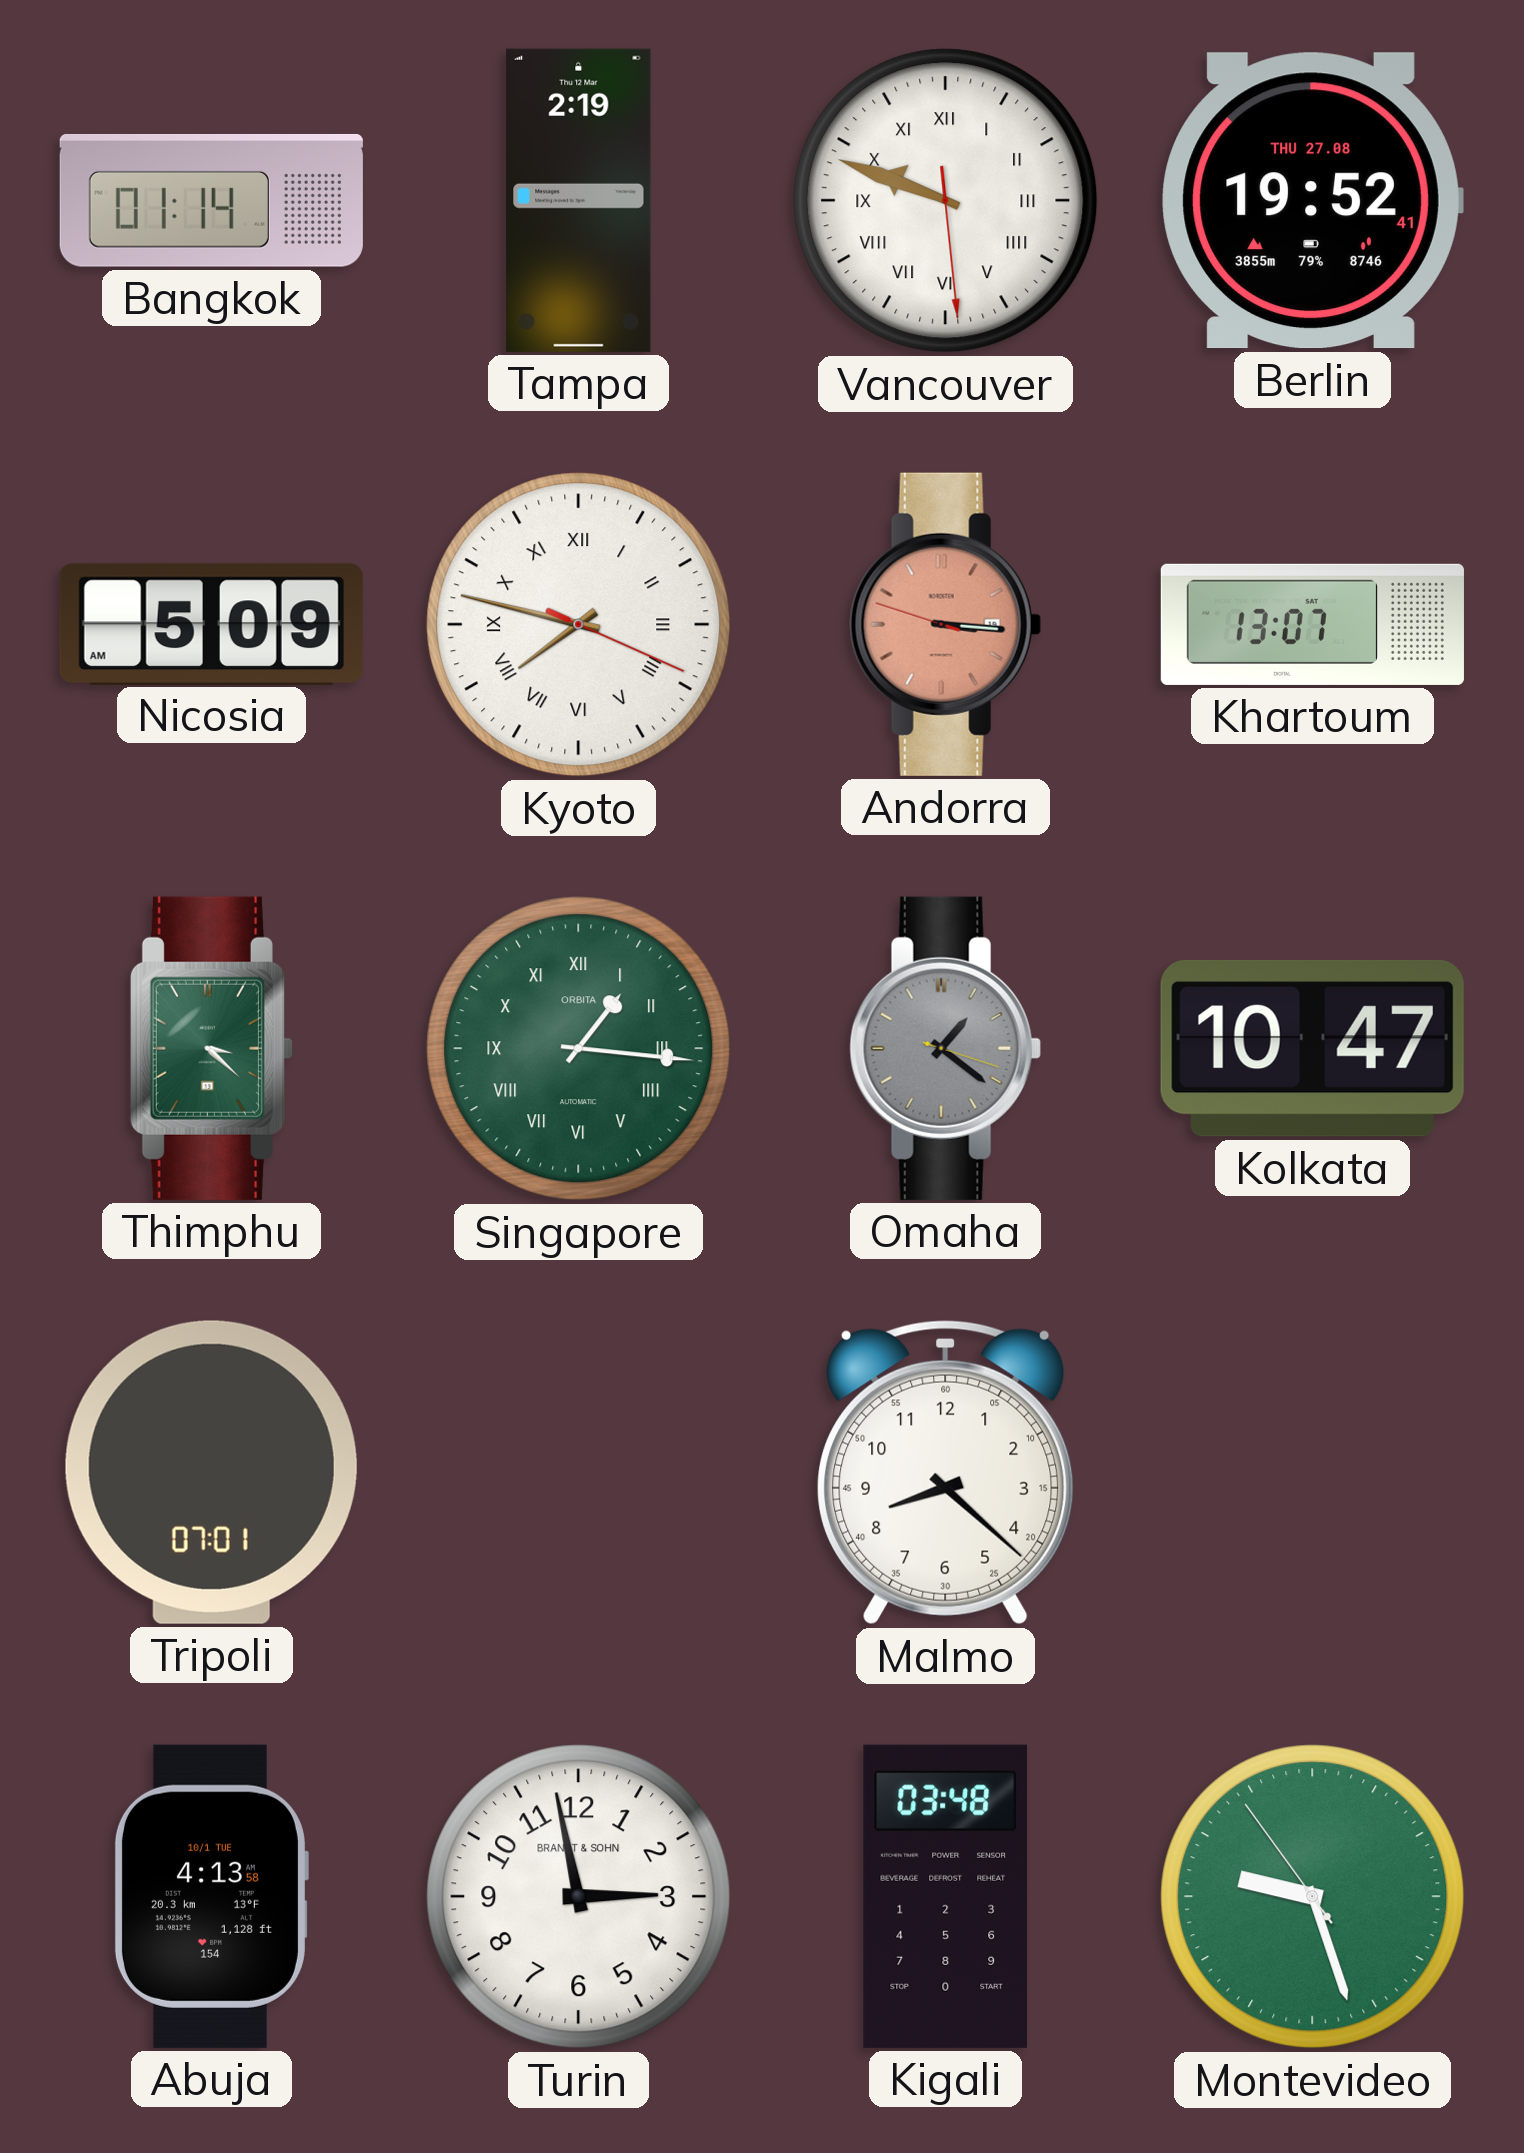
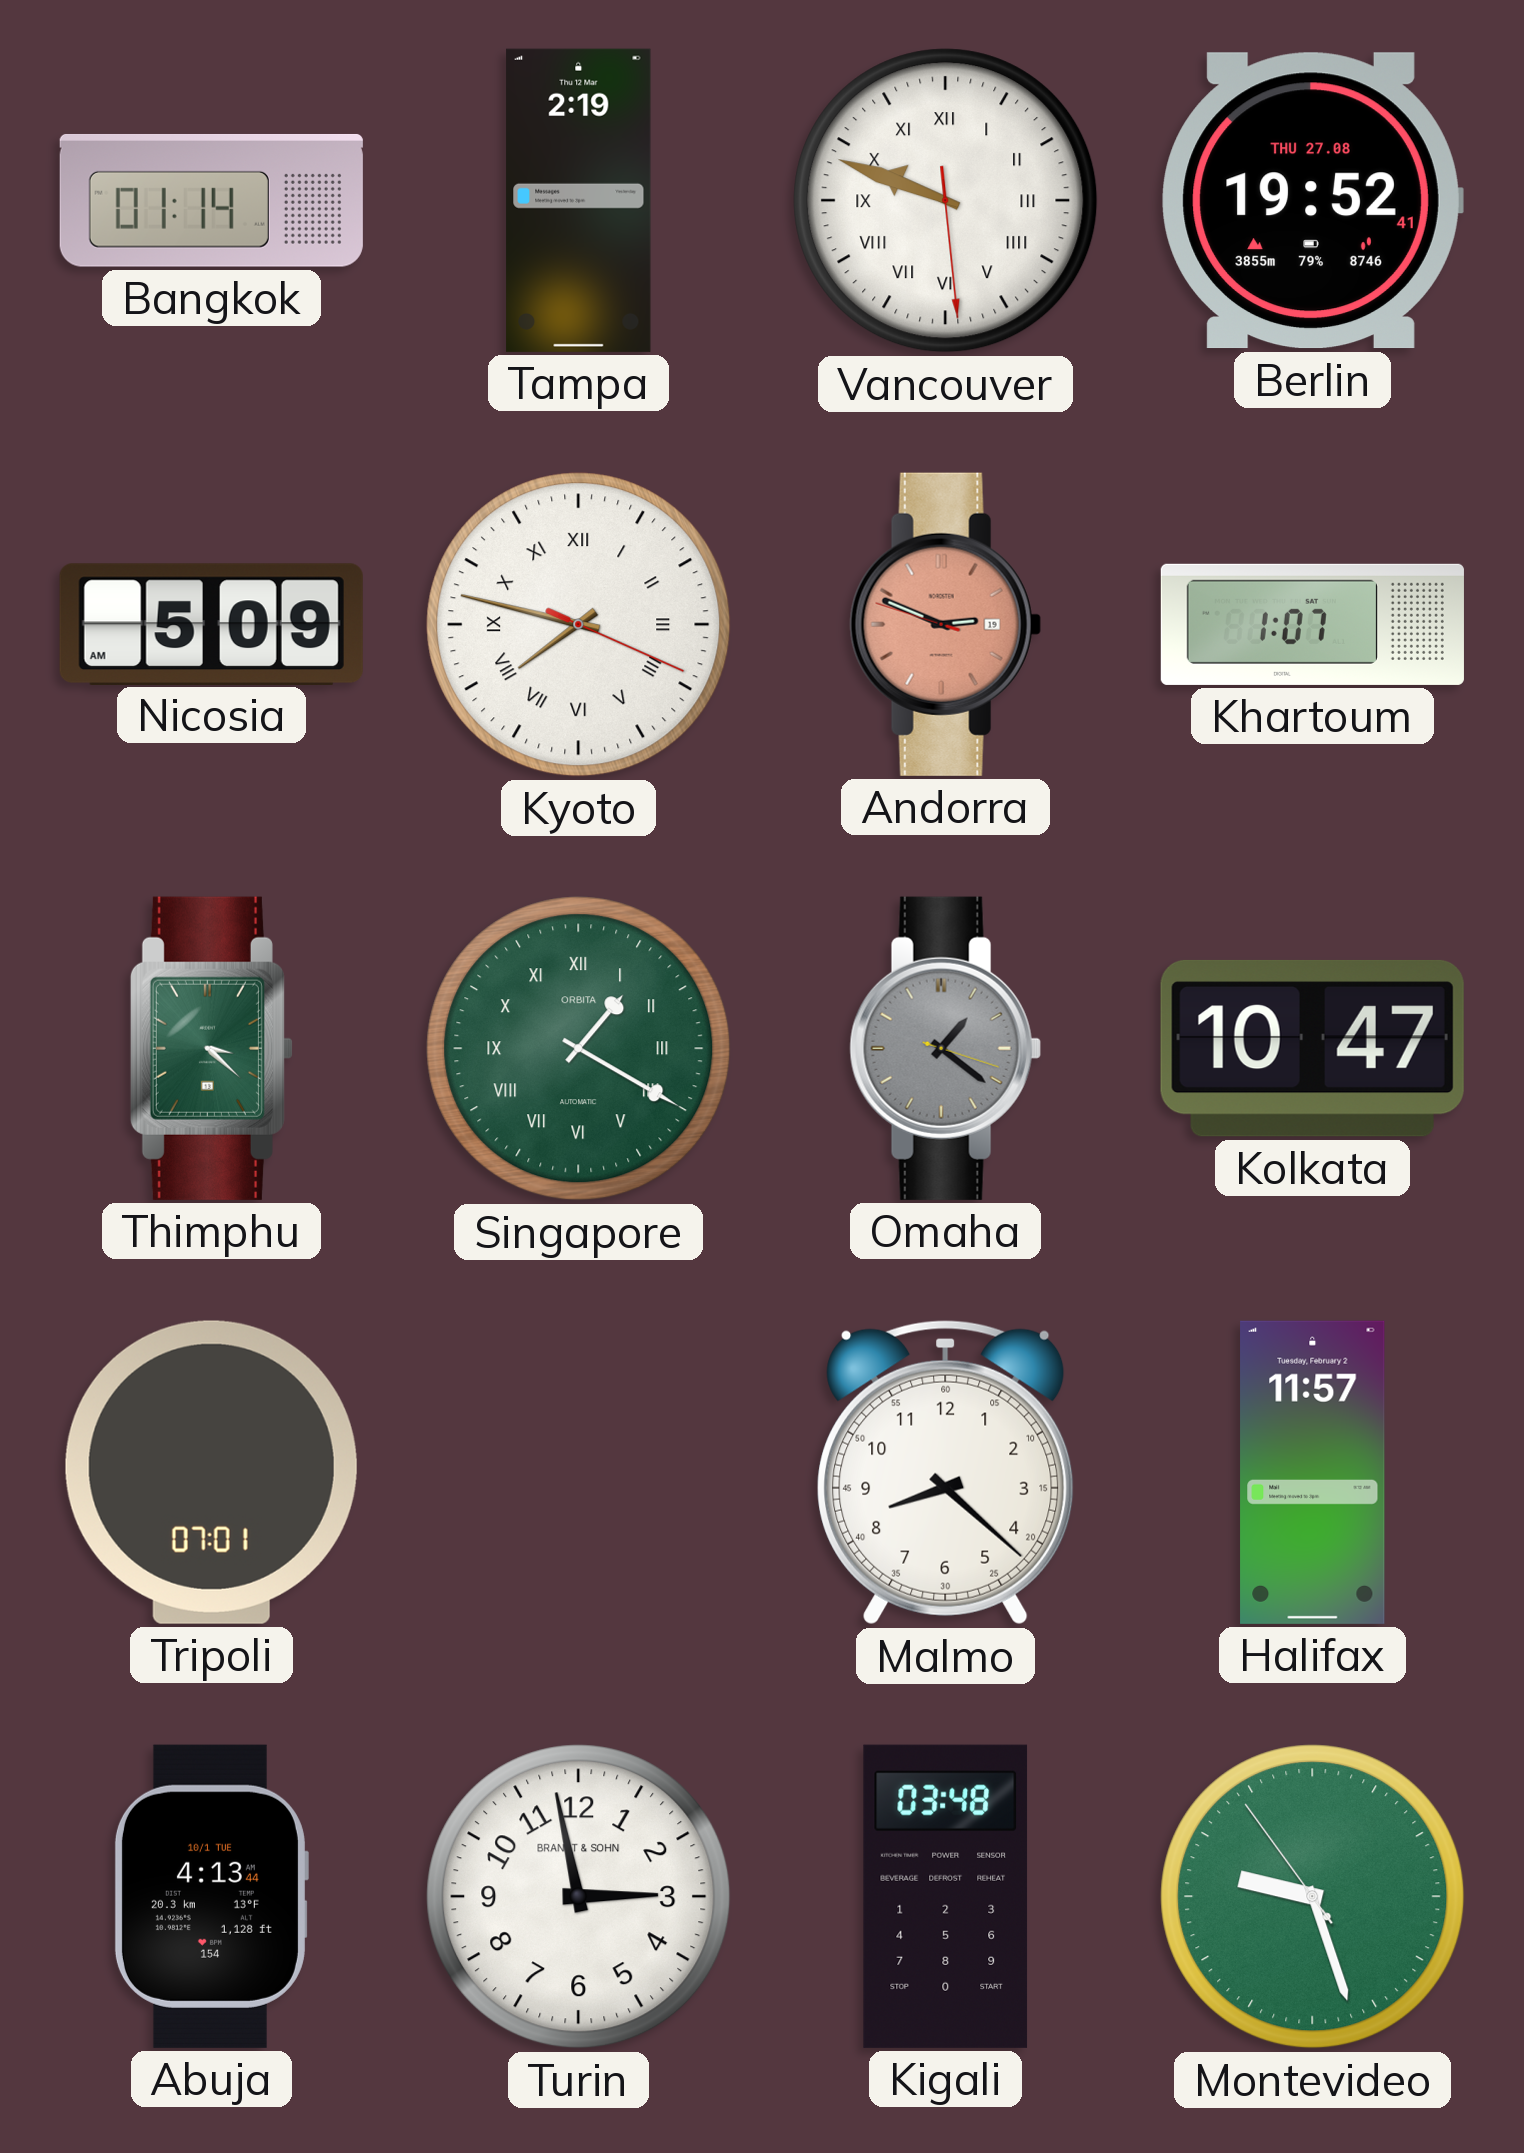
Andorra: 3:15 -> 2:48
Khartoum: 13:07 -> 1:07
Singapore: 1:16 -> 1:20
Halifax: none -> 11:57
Abuja: 4:13:58 -> 4:13:44
